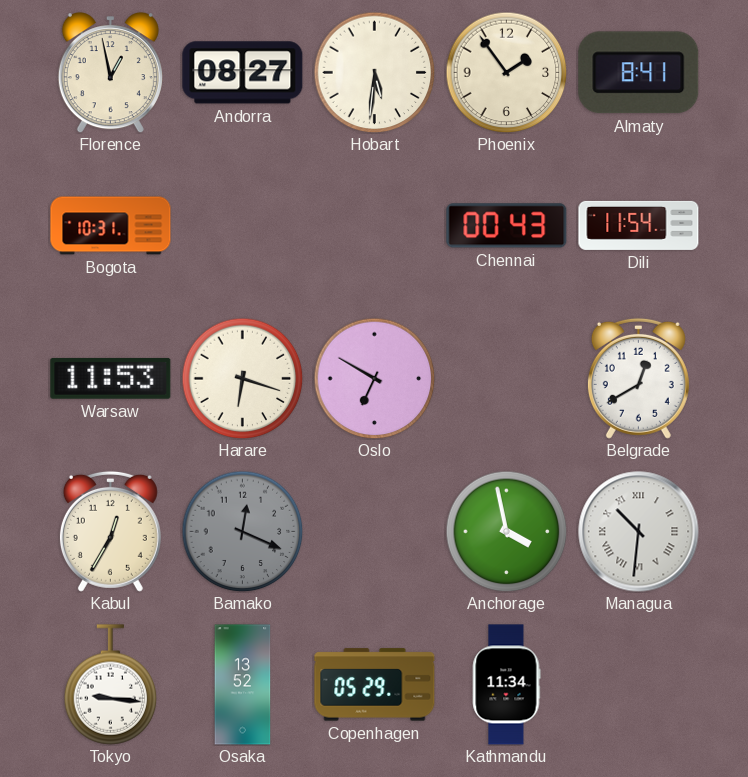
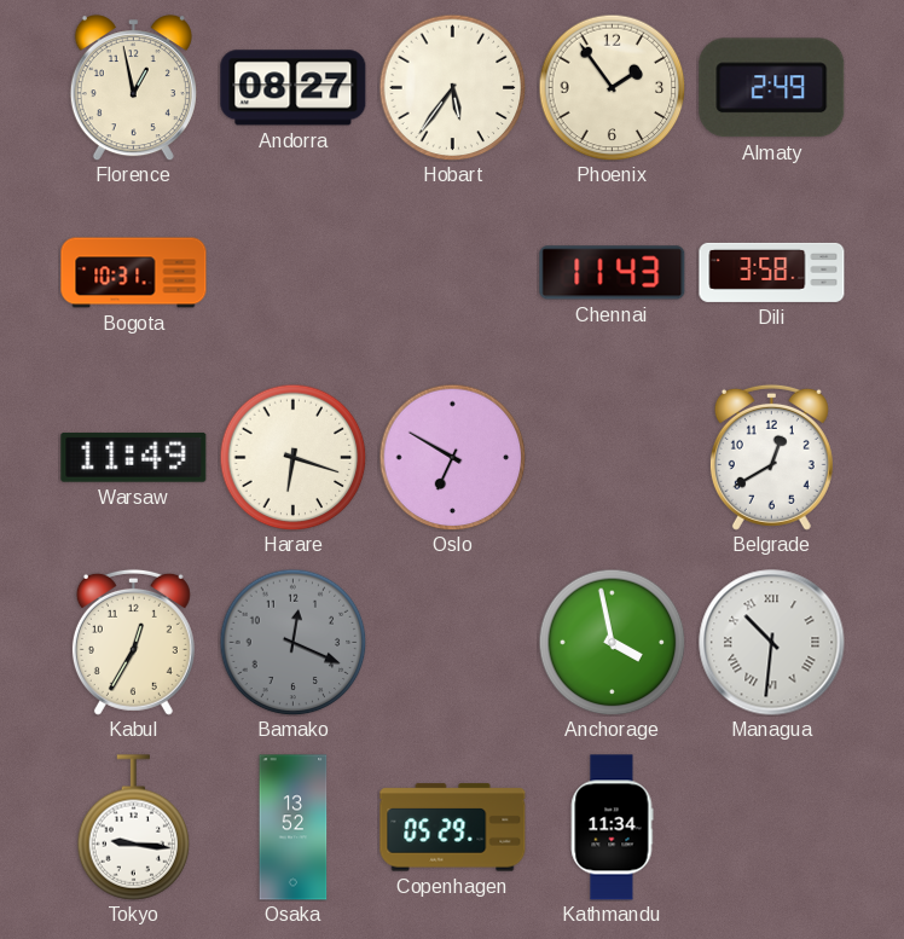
Hobart: 5:31 -> 5:36
Almaty: 8:41 -> 2:49
Chennai: 00:43 -> 11:43
Dili: 11:54 -> 3:58
Warsaw: 11:53 -> 11:49
